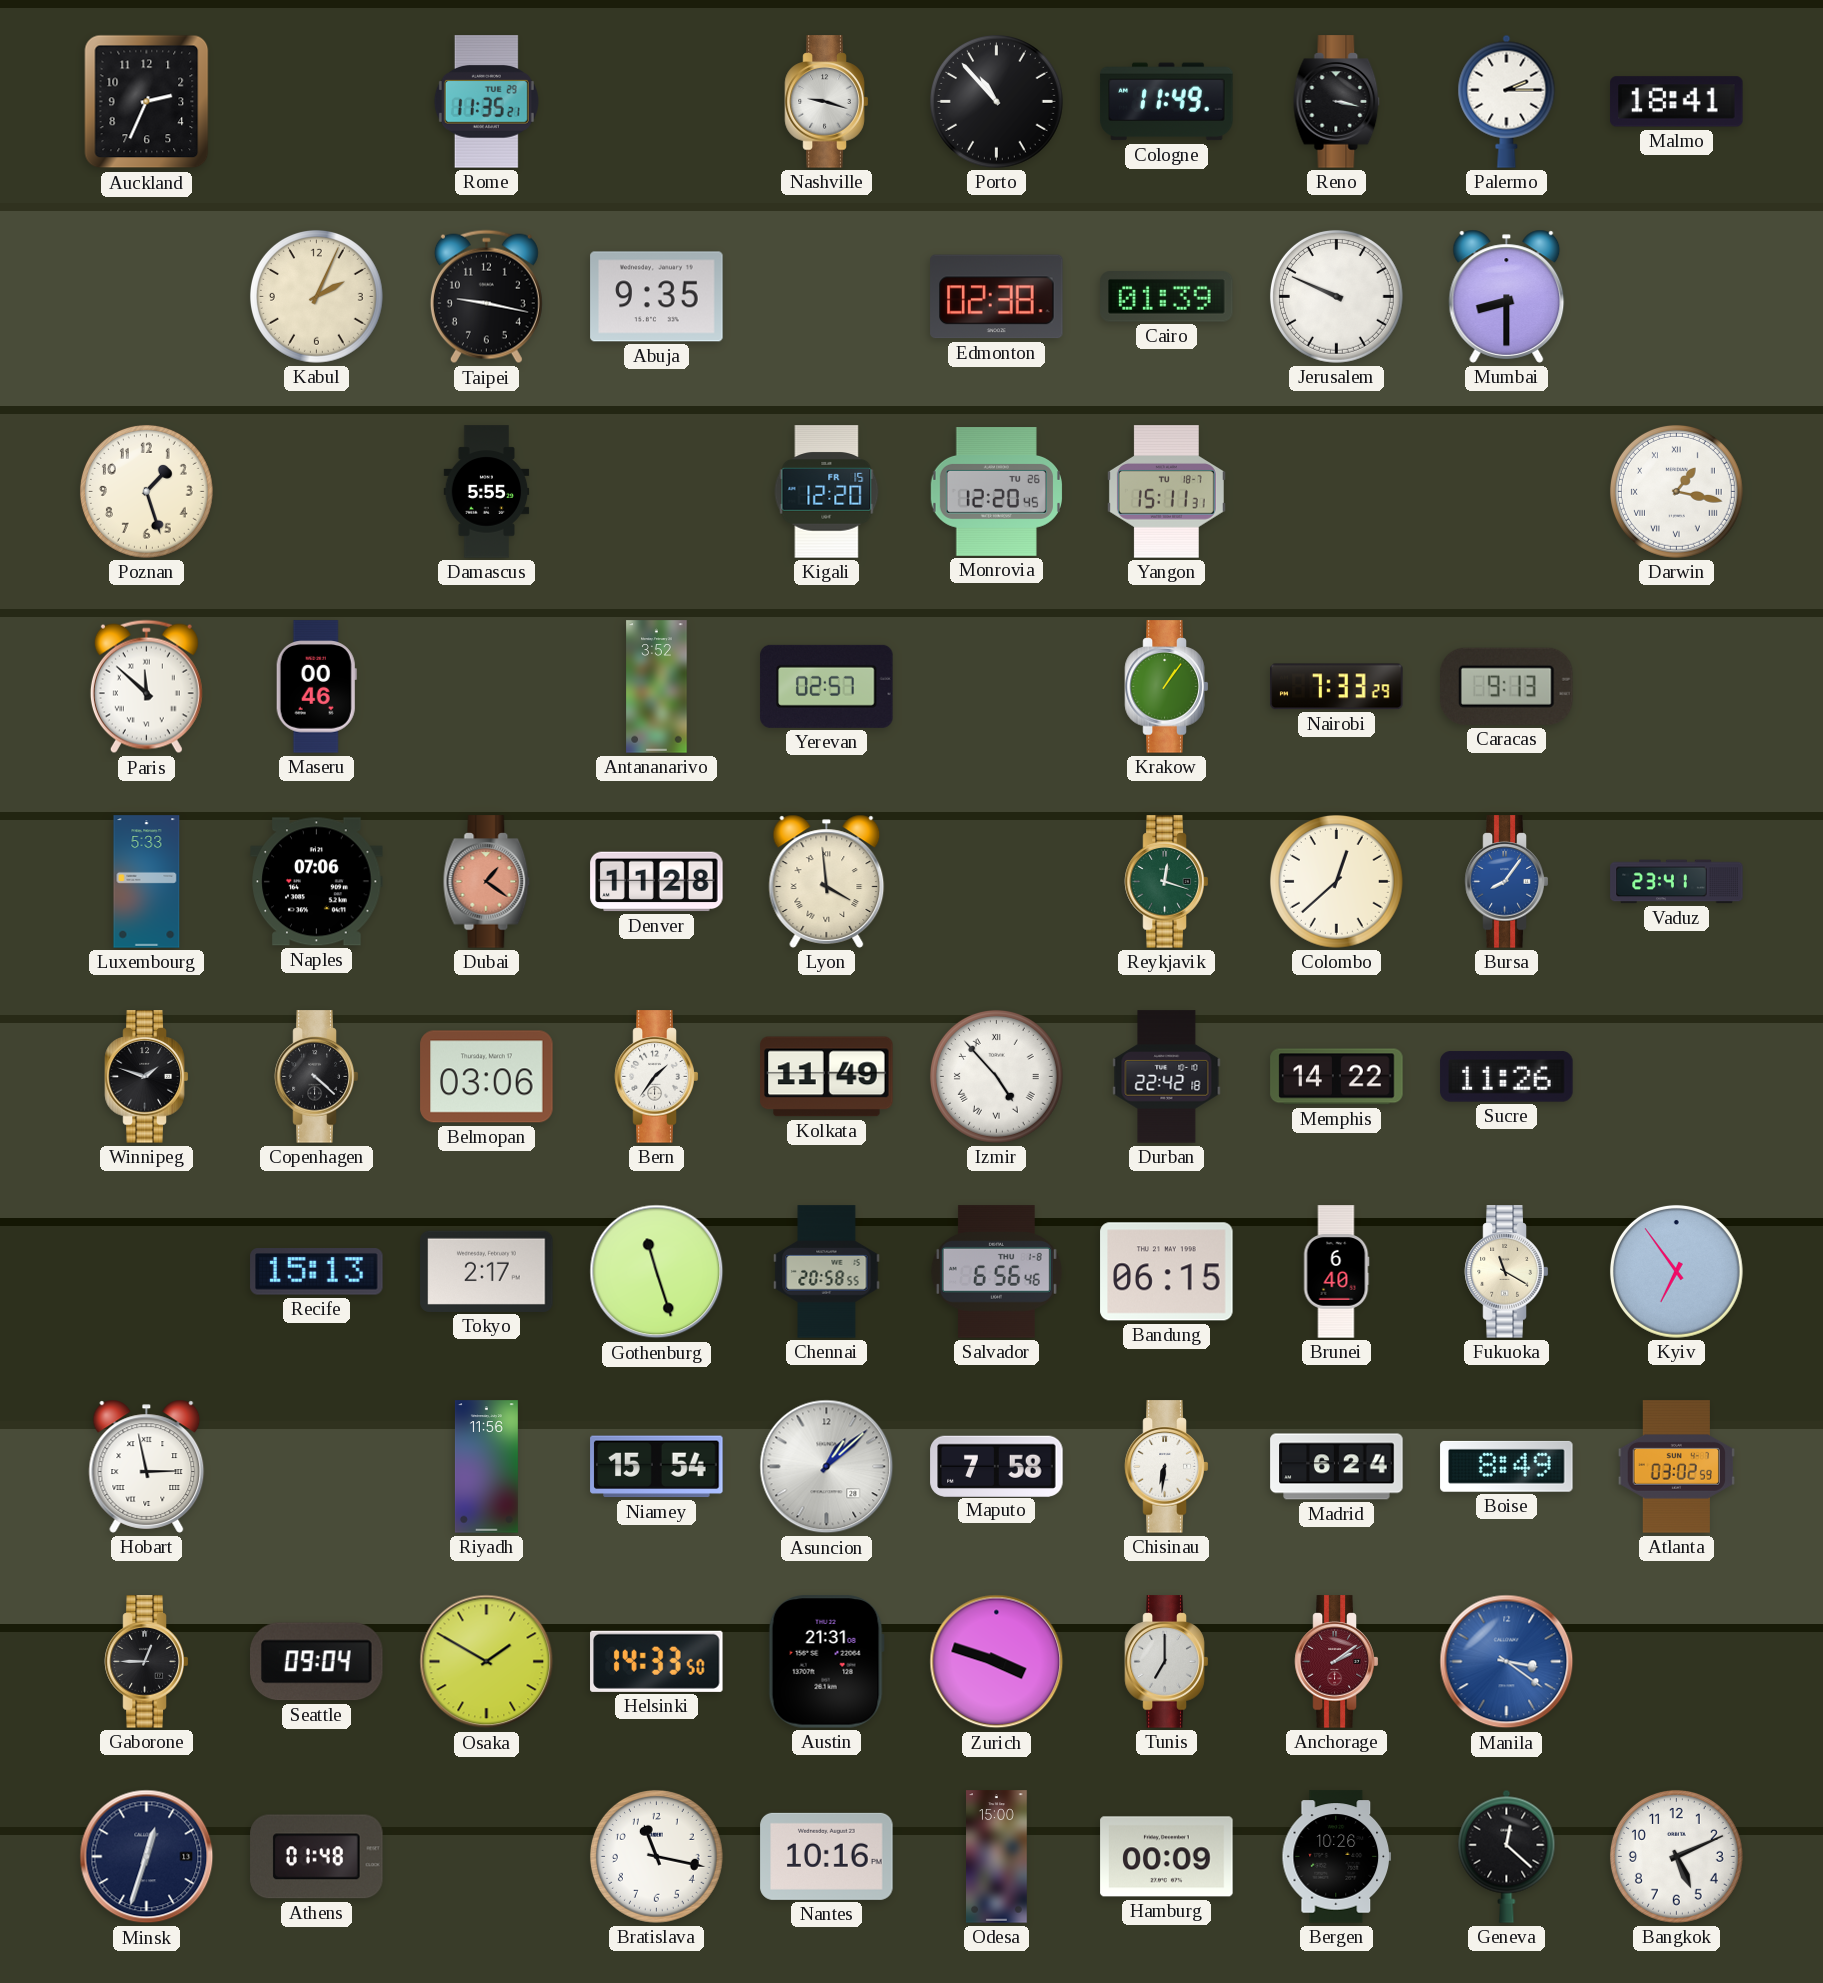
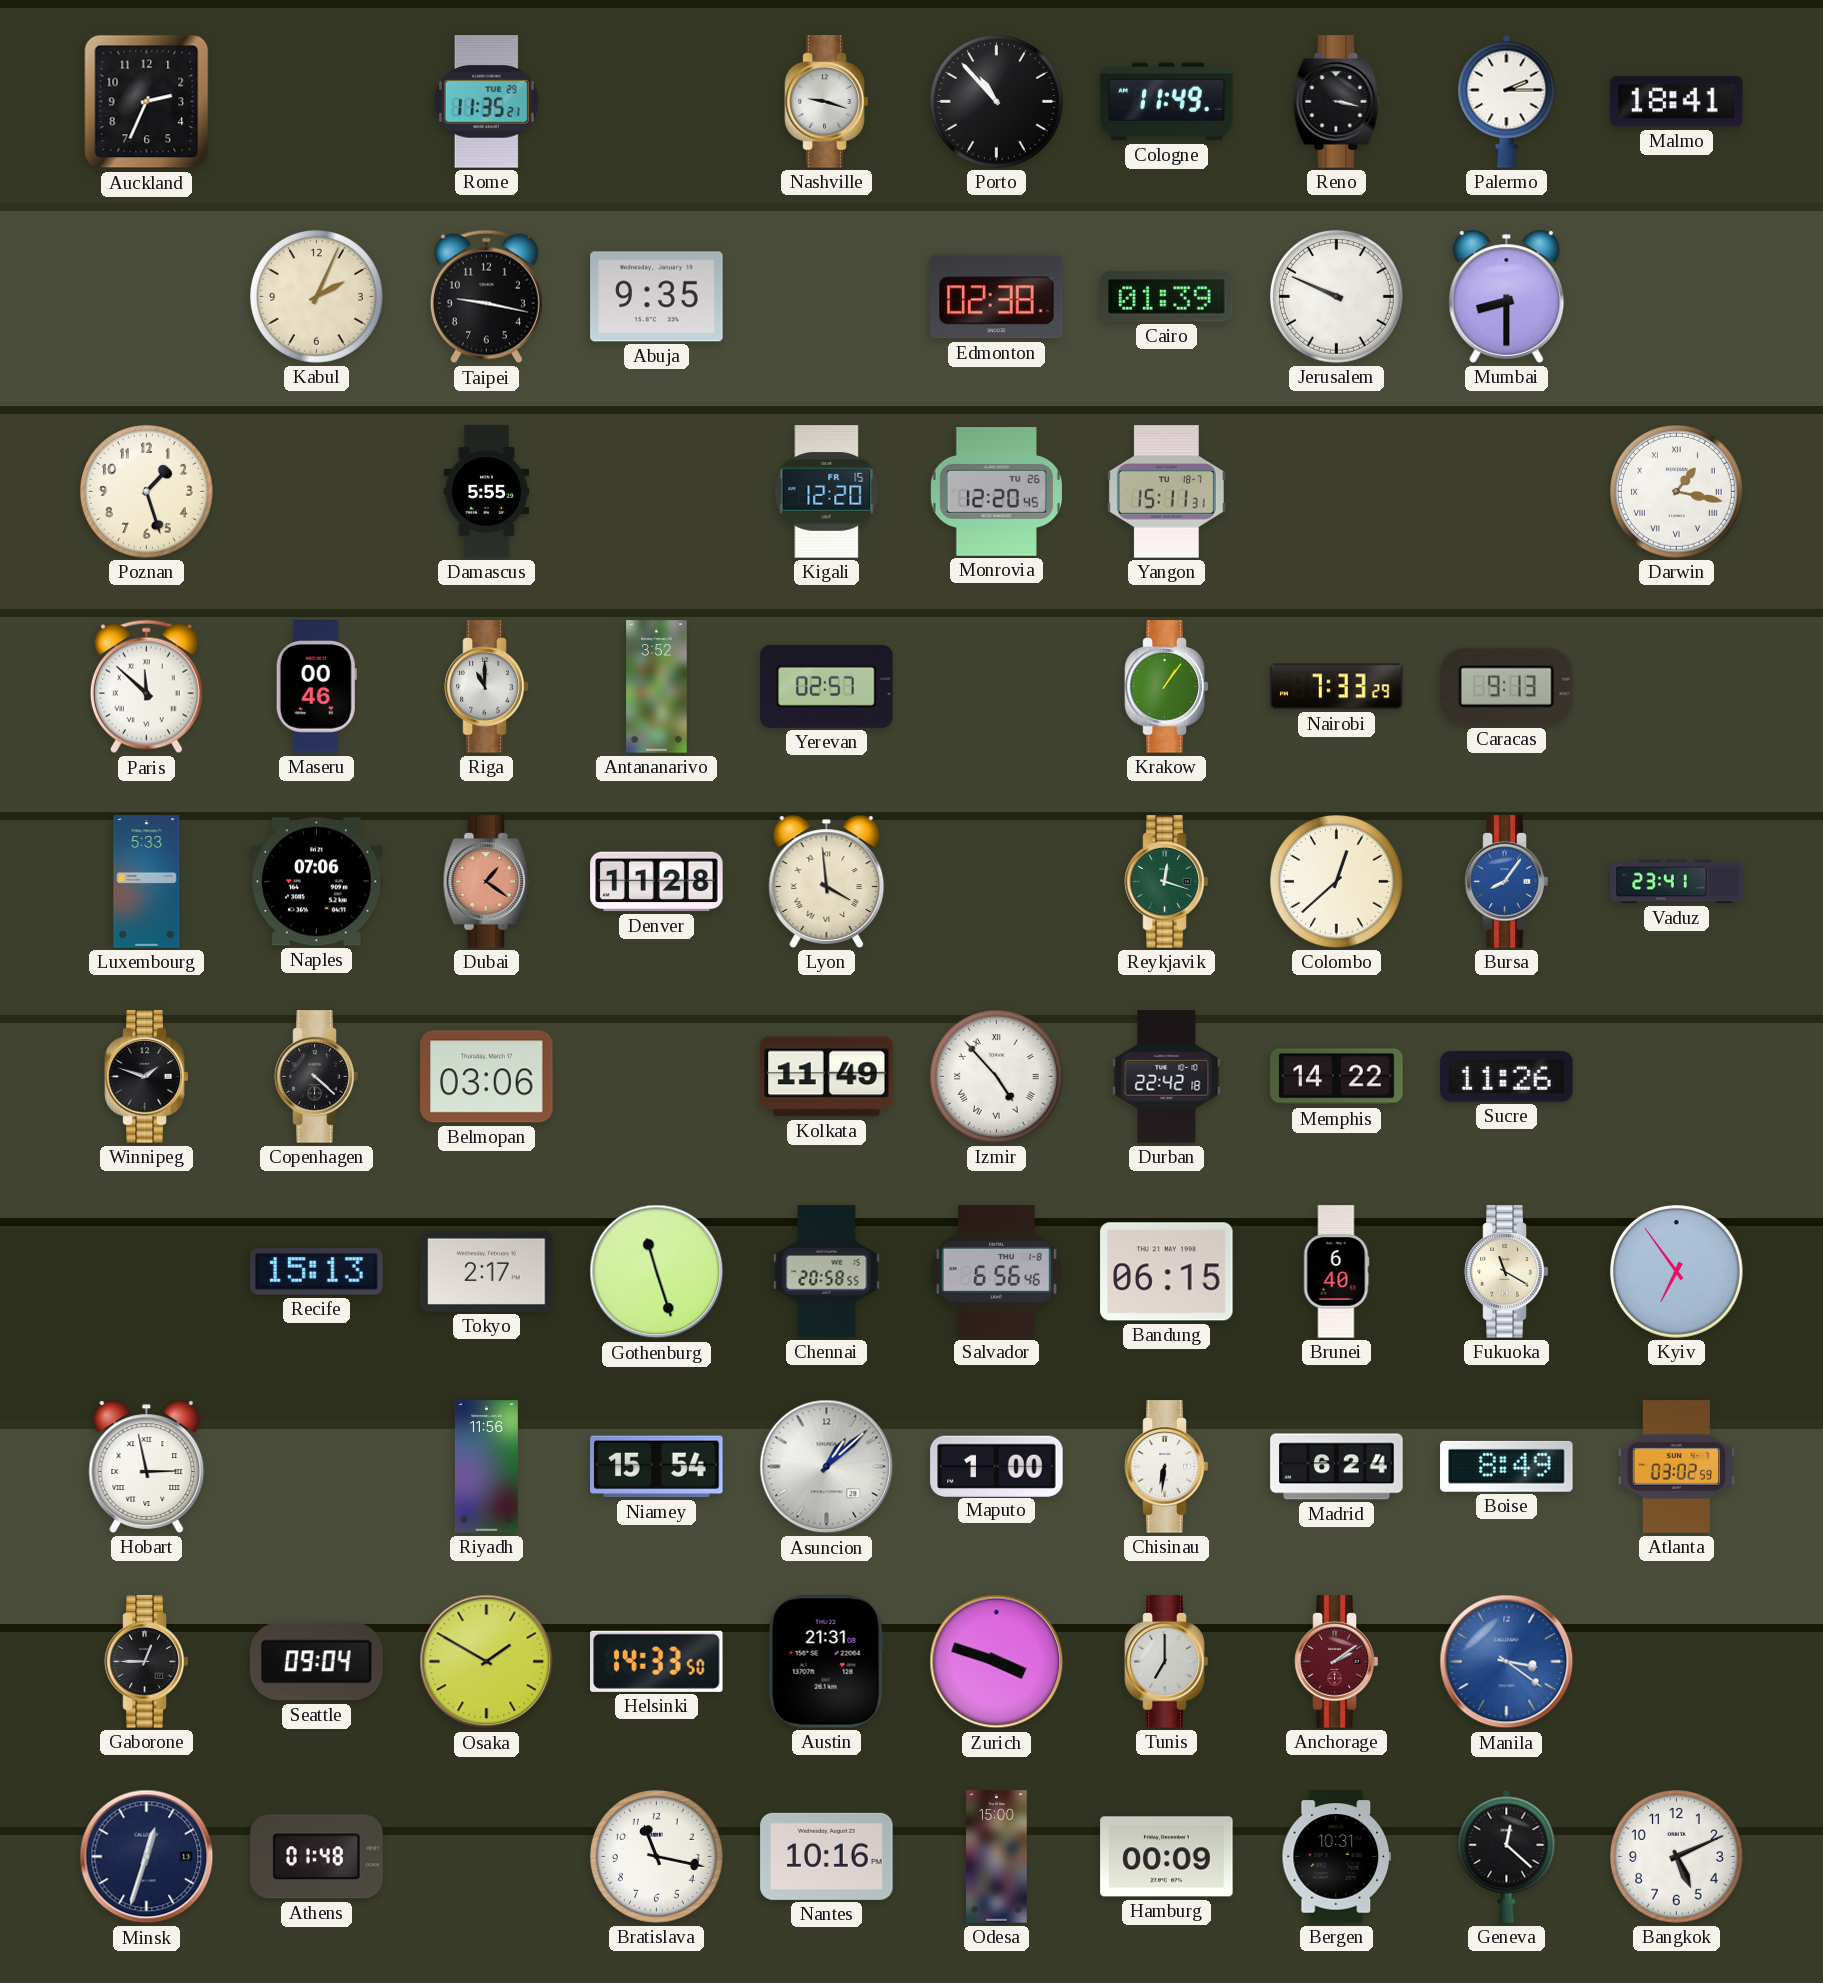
Riga: none -> 11:00
Bern: 1:36 -> none
Maputo: 7:58 -> 1:00
Bergen: 10:26 -> 10:31
